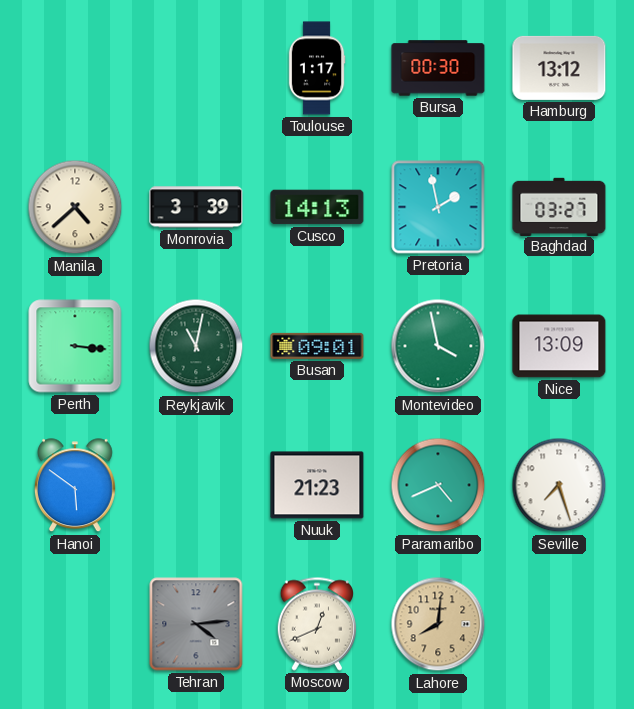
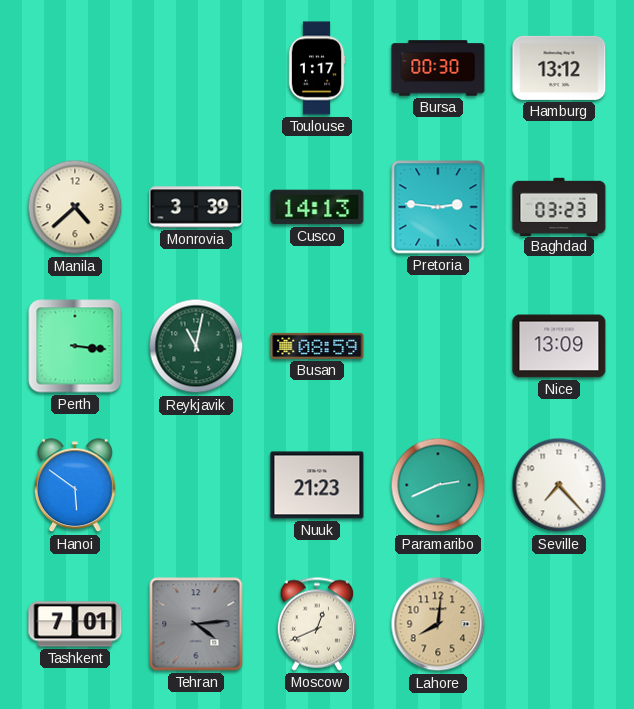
Pretoria: 1:58 -> 2:46
Baghdad: 03:27 -> 03:23
Busan: 09:01 -> 08:59
Montevideo: 3:58 -> none
Paramaribo: 4:41 -> 2:41
Seville: 7:27 -> 7:23
Tashkent: none -> 7:01
